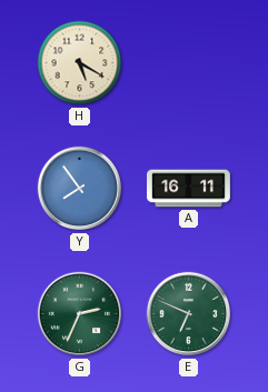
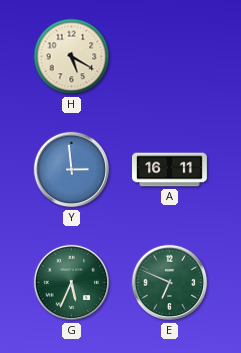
Y: 7:54 -> 2:59
G: 2:34 -> 5:34
